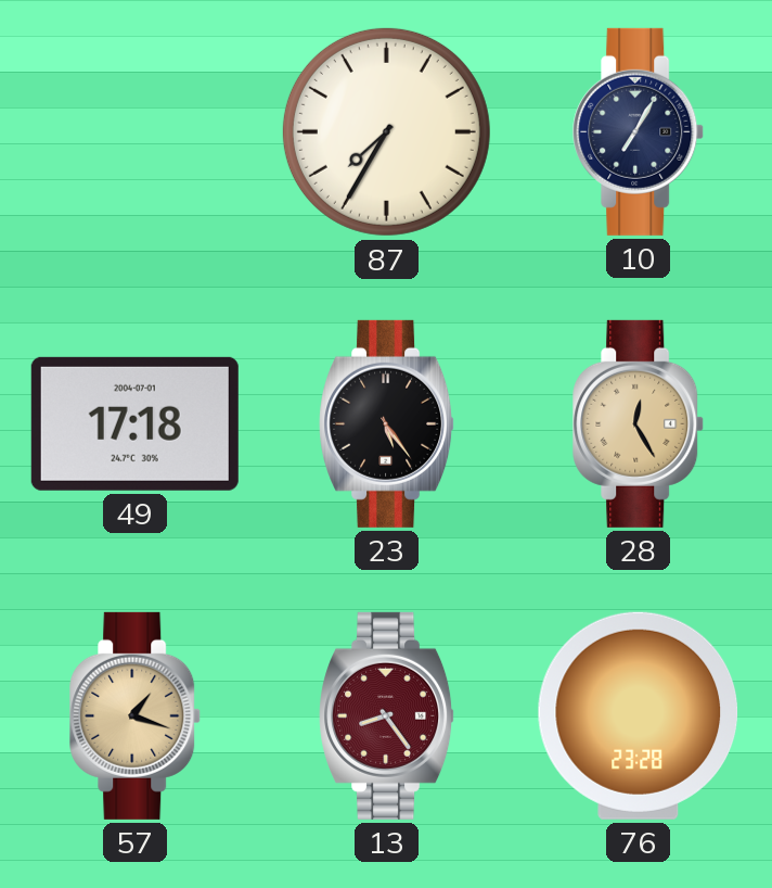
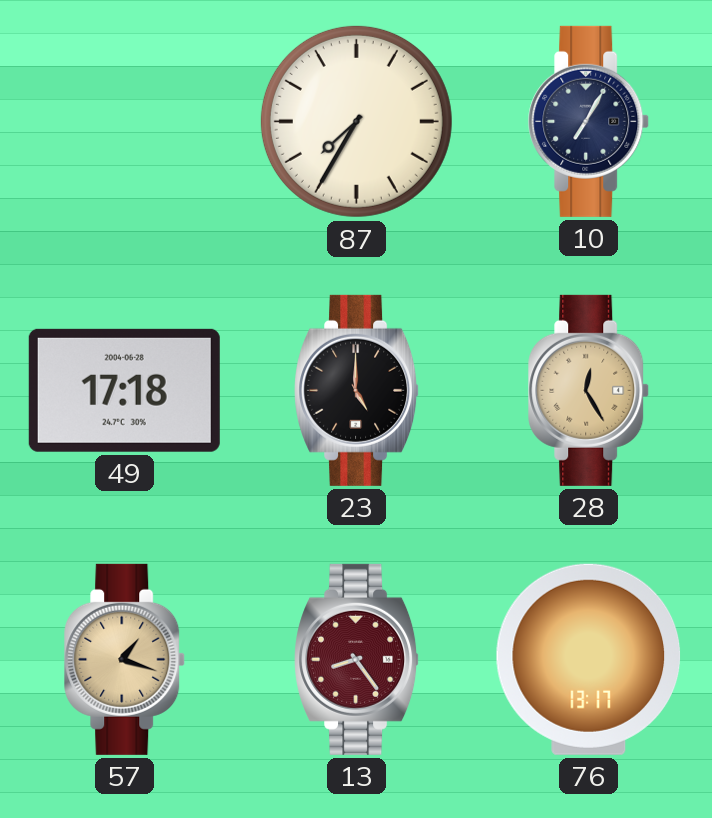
49 date: 2004-07-01 -> 2004-06-28
23: 5:24 -> 5:00
76: 23:28 -> 13:17
